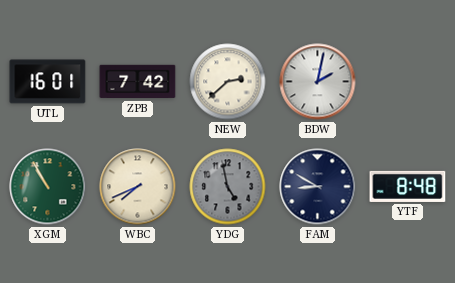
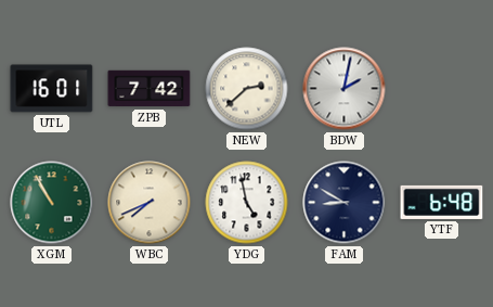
YDG dial: grey -> white
YTF: 8:48 -> 6:48
